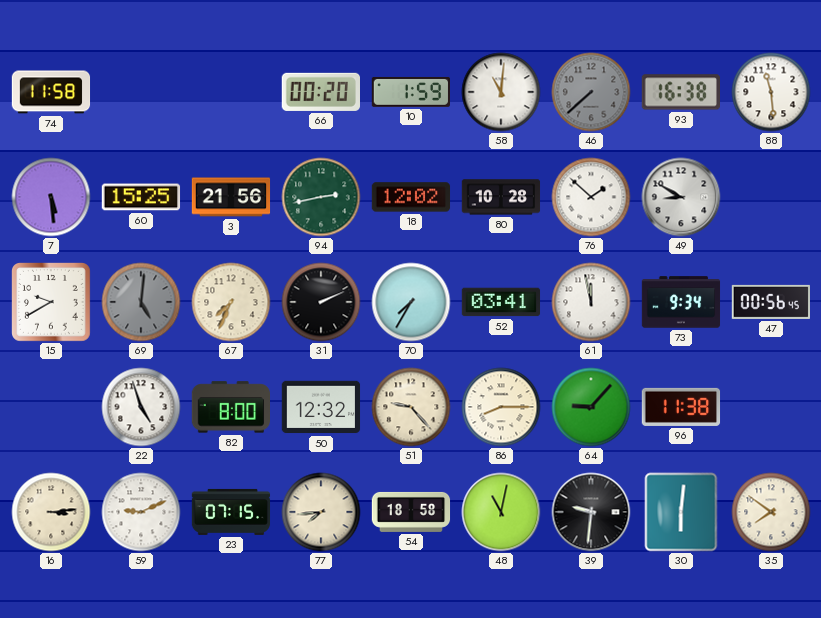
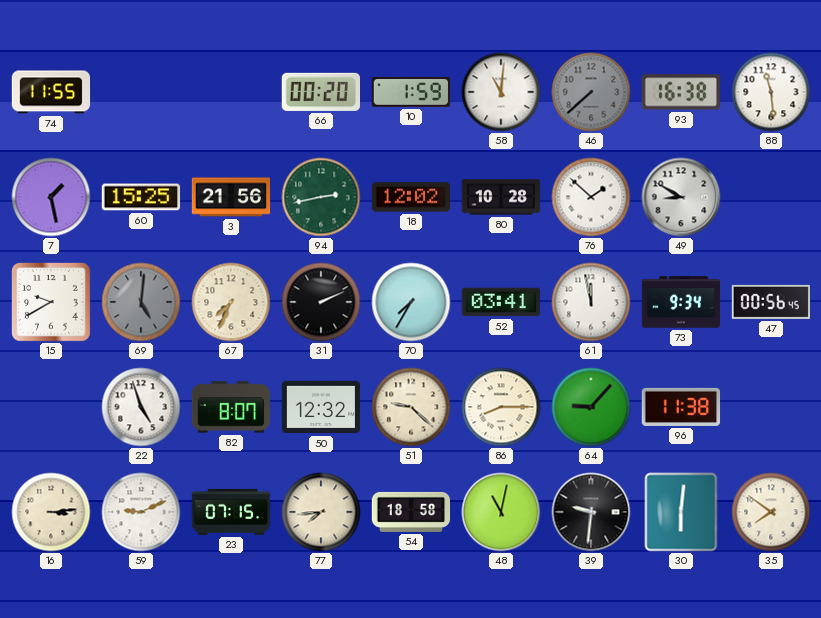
74: 11:58 -> 11:55
7: 5:29 -> 1:28
82: 8:00 -> 8:07
51: 9:23 -> 9:22
